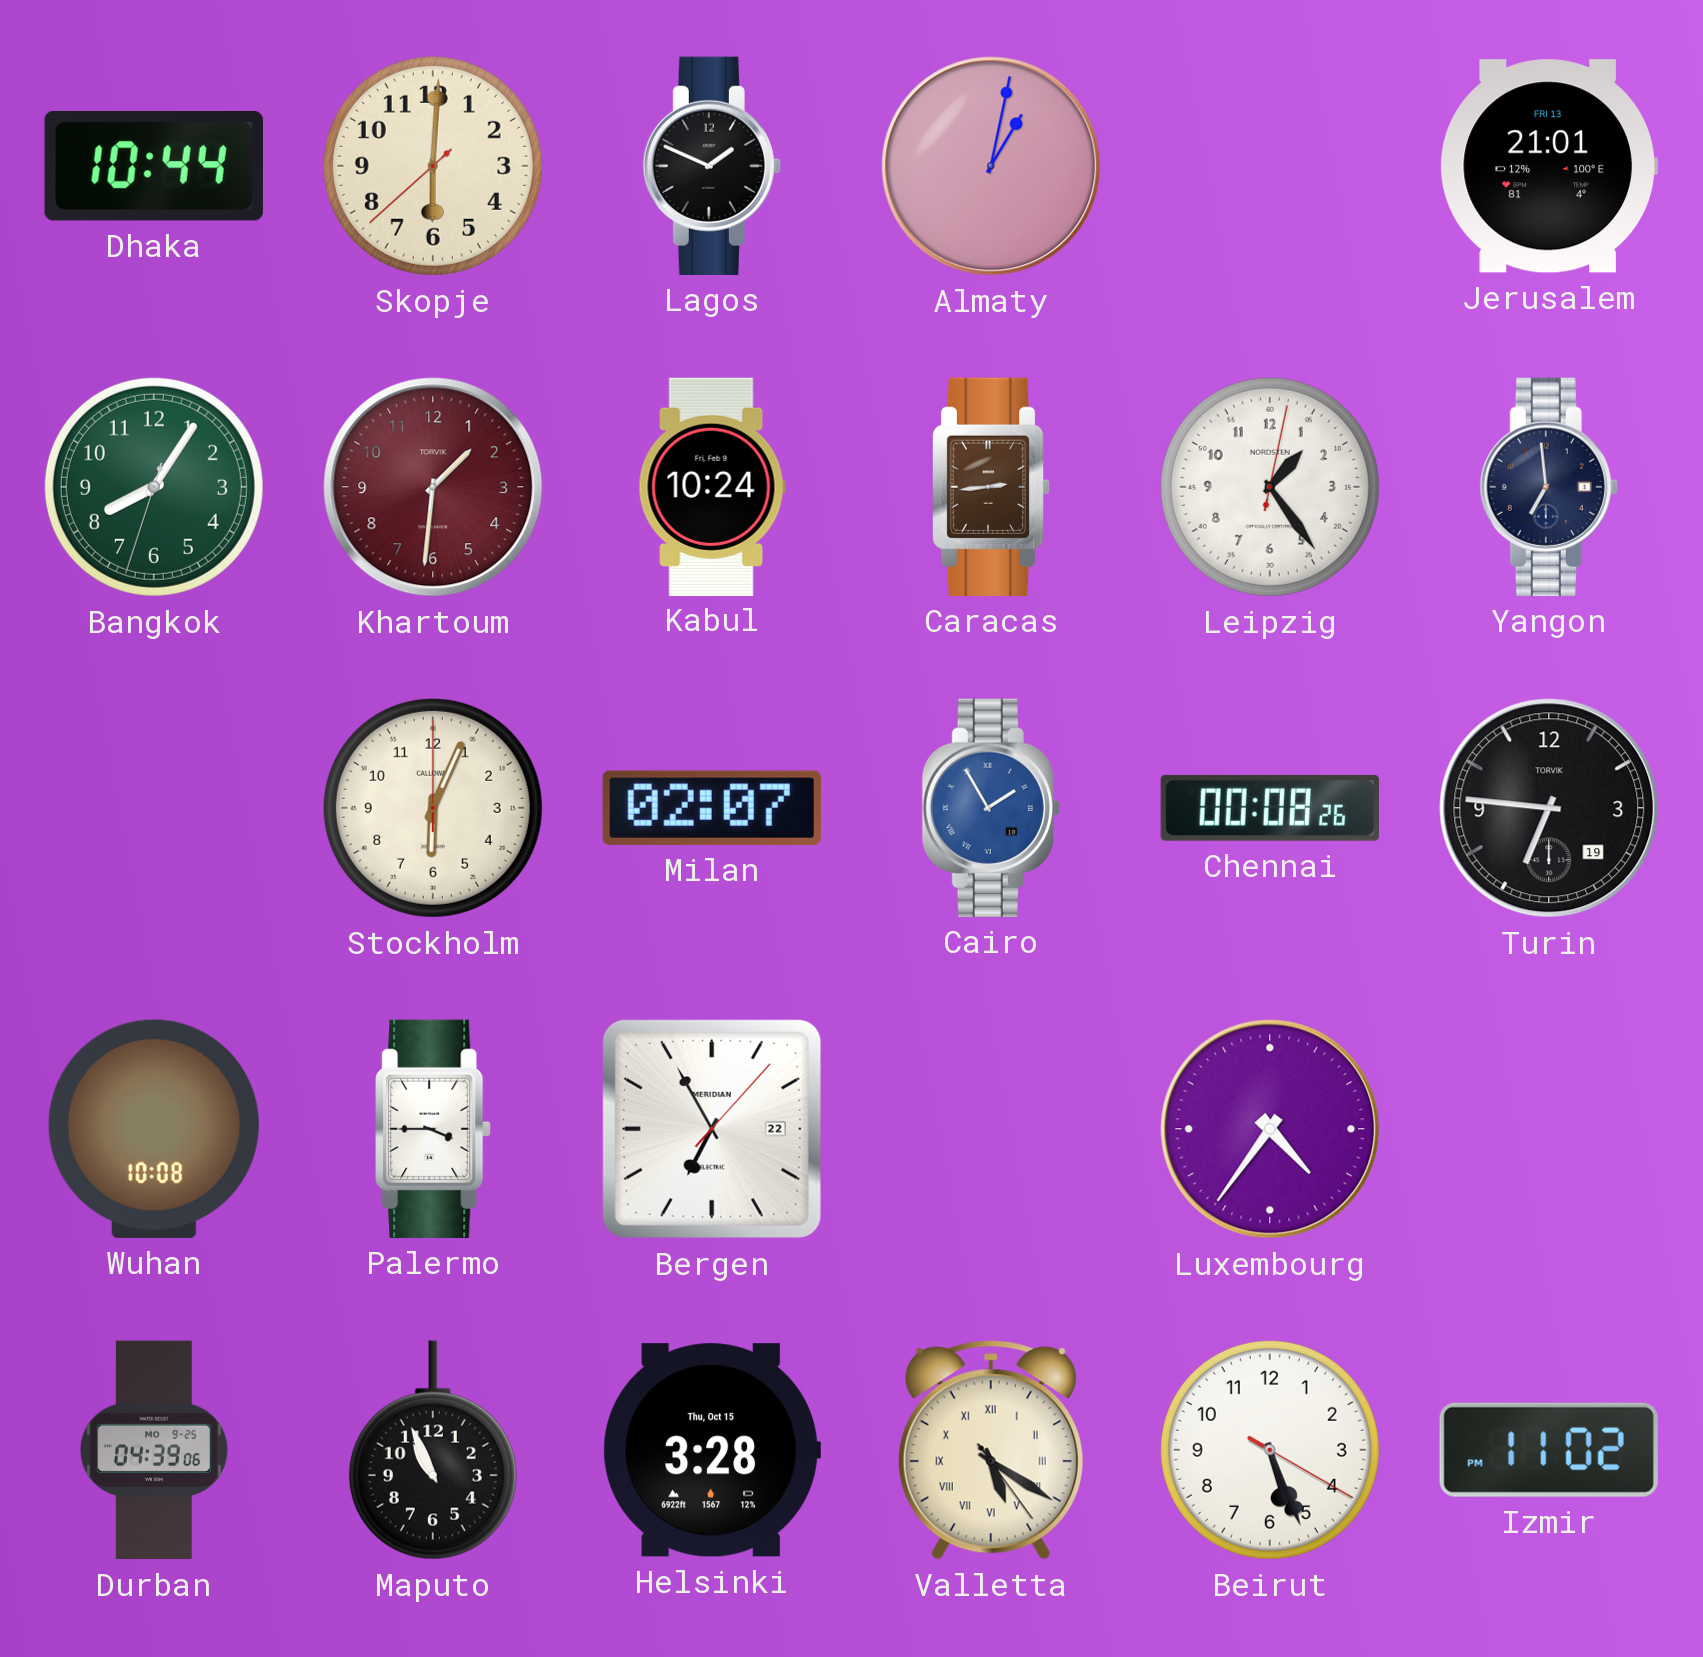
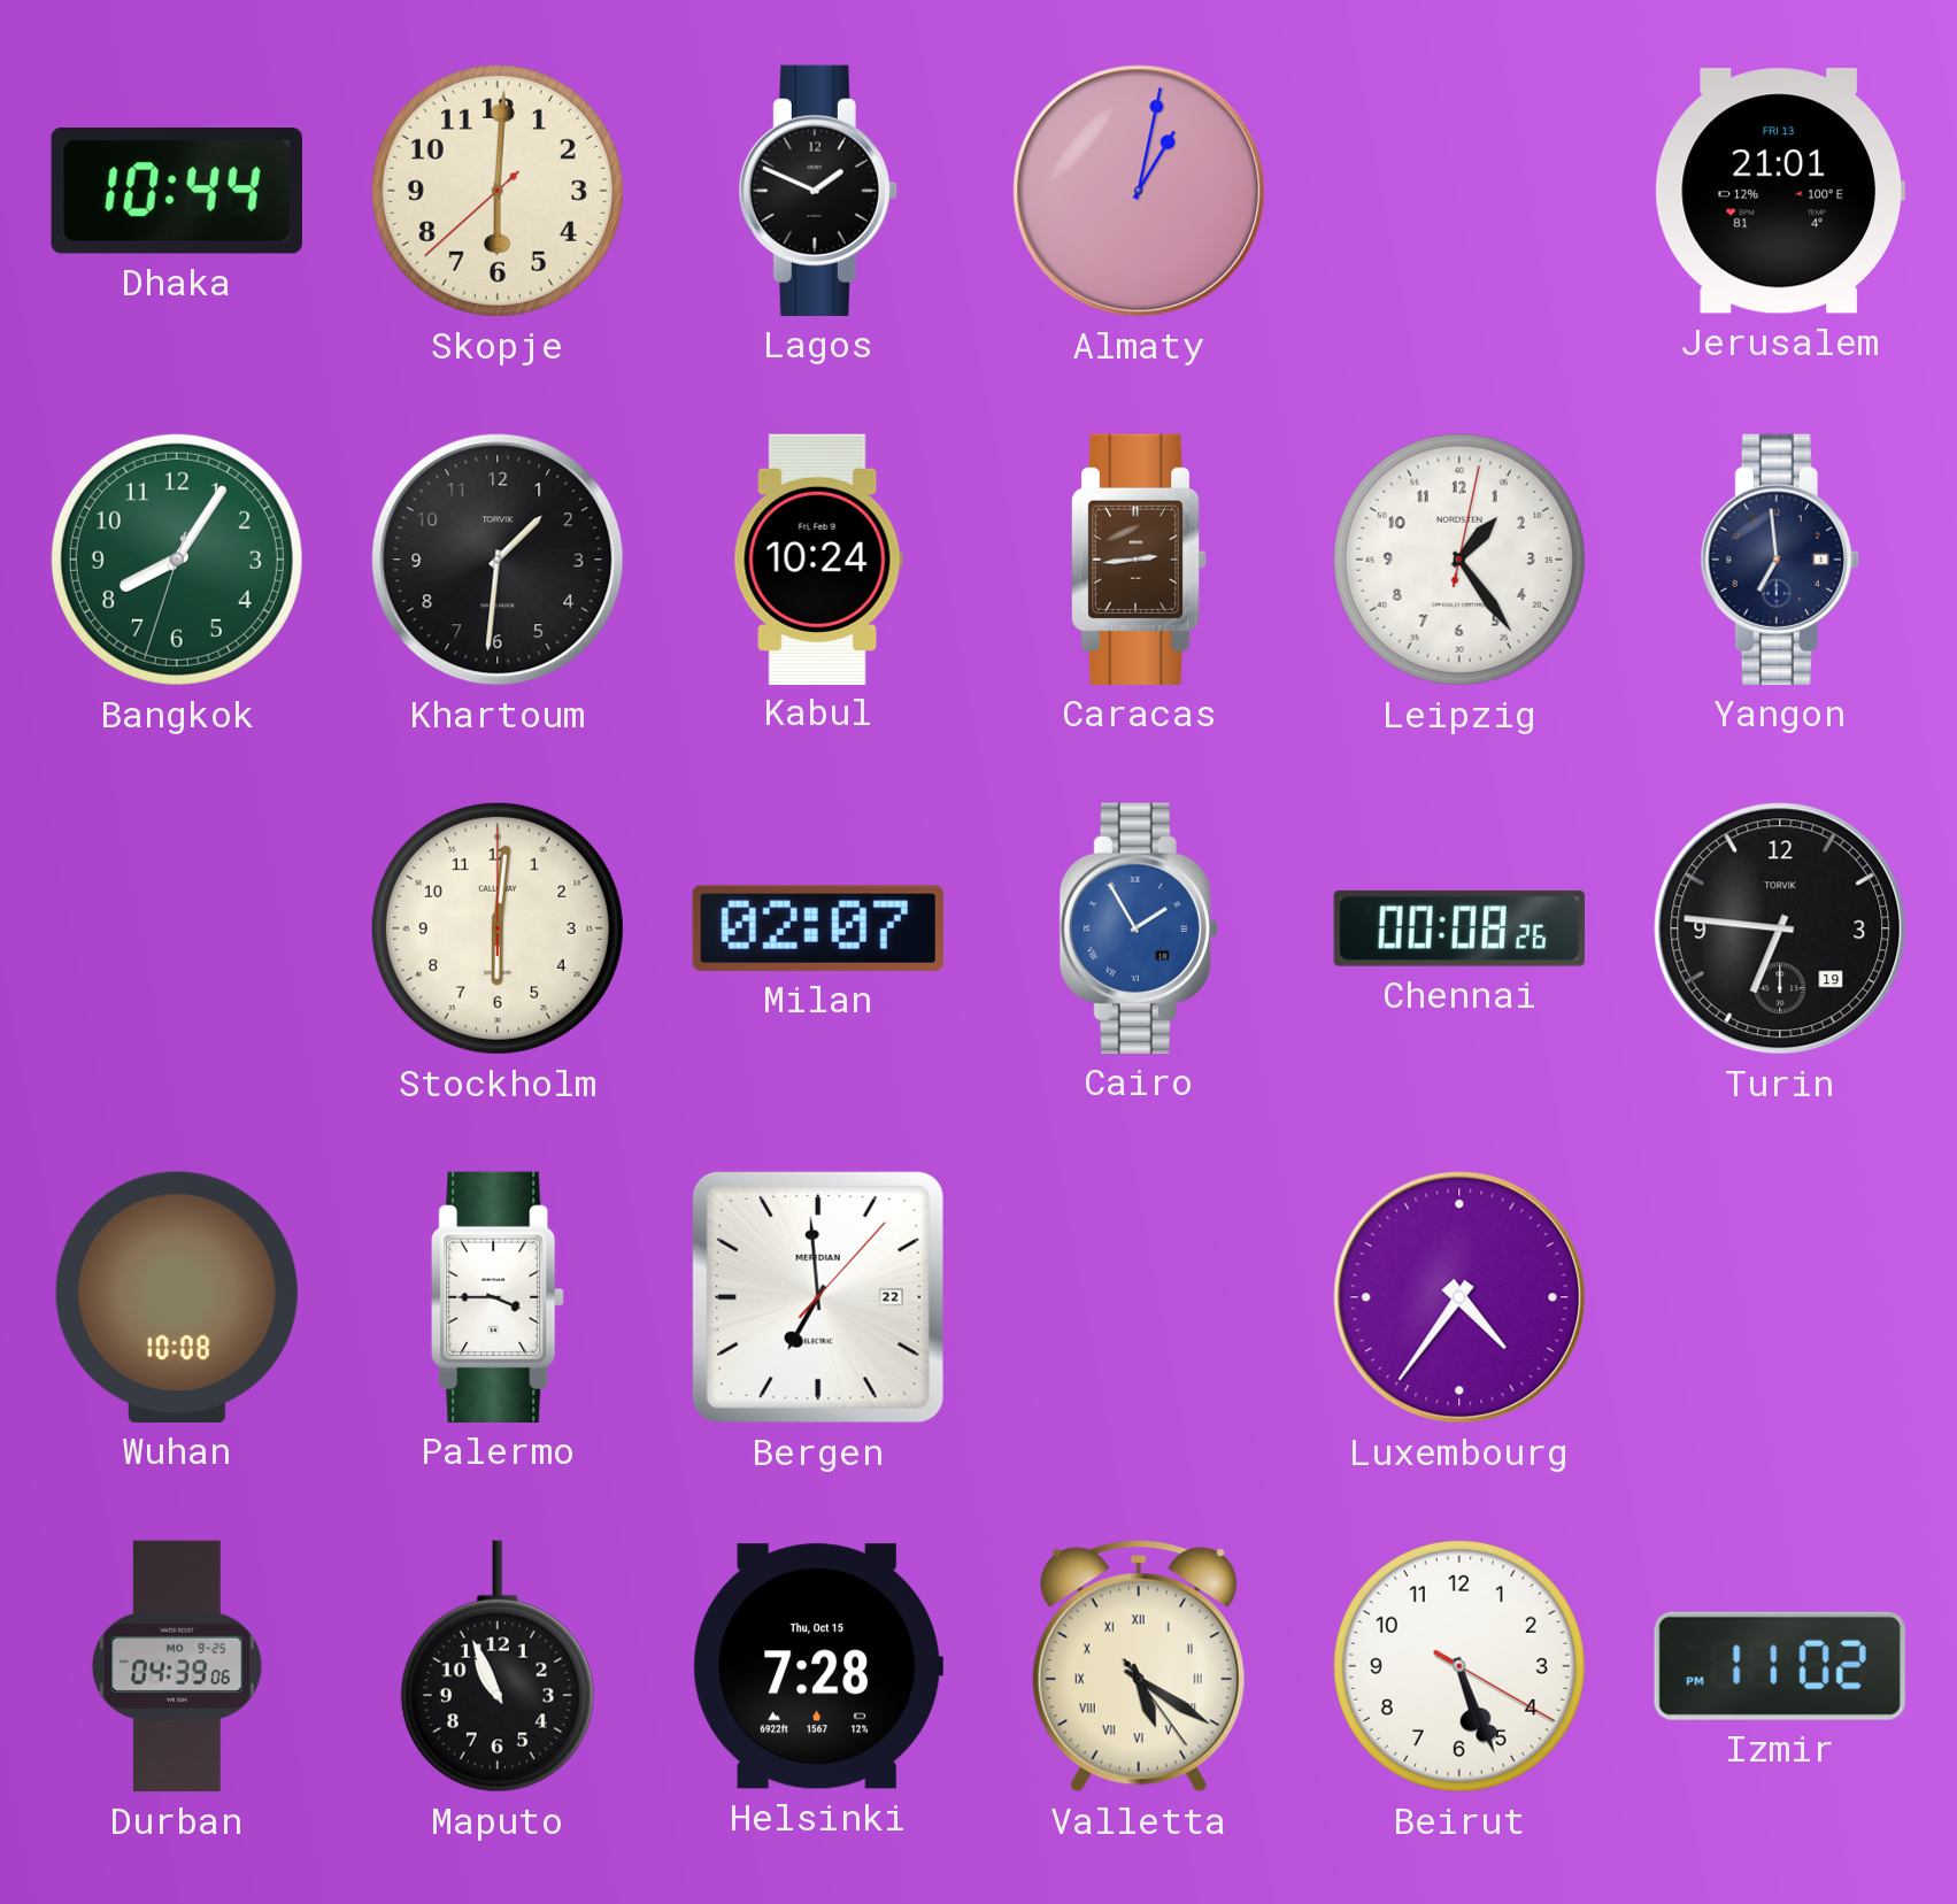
Khartoum dial: burgundy -> black
Stockholm: 6:04 -> 6:01
Bergen: 6:55 -> 6:59
Helsinki: 3:28 -> 7:28
